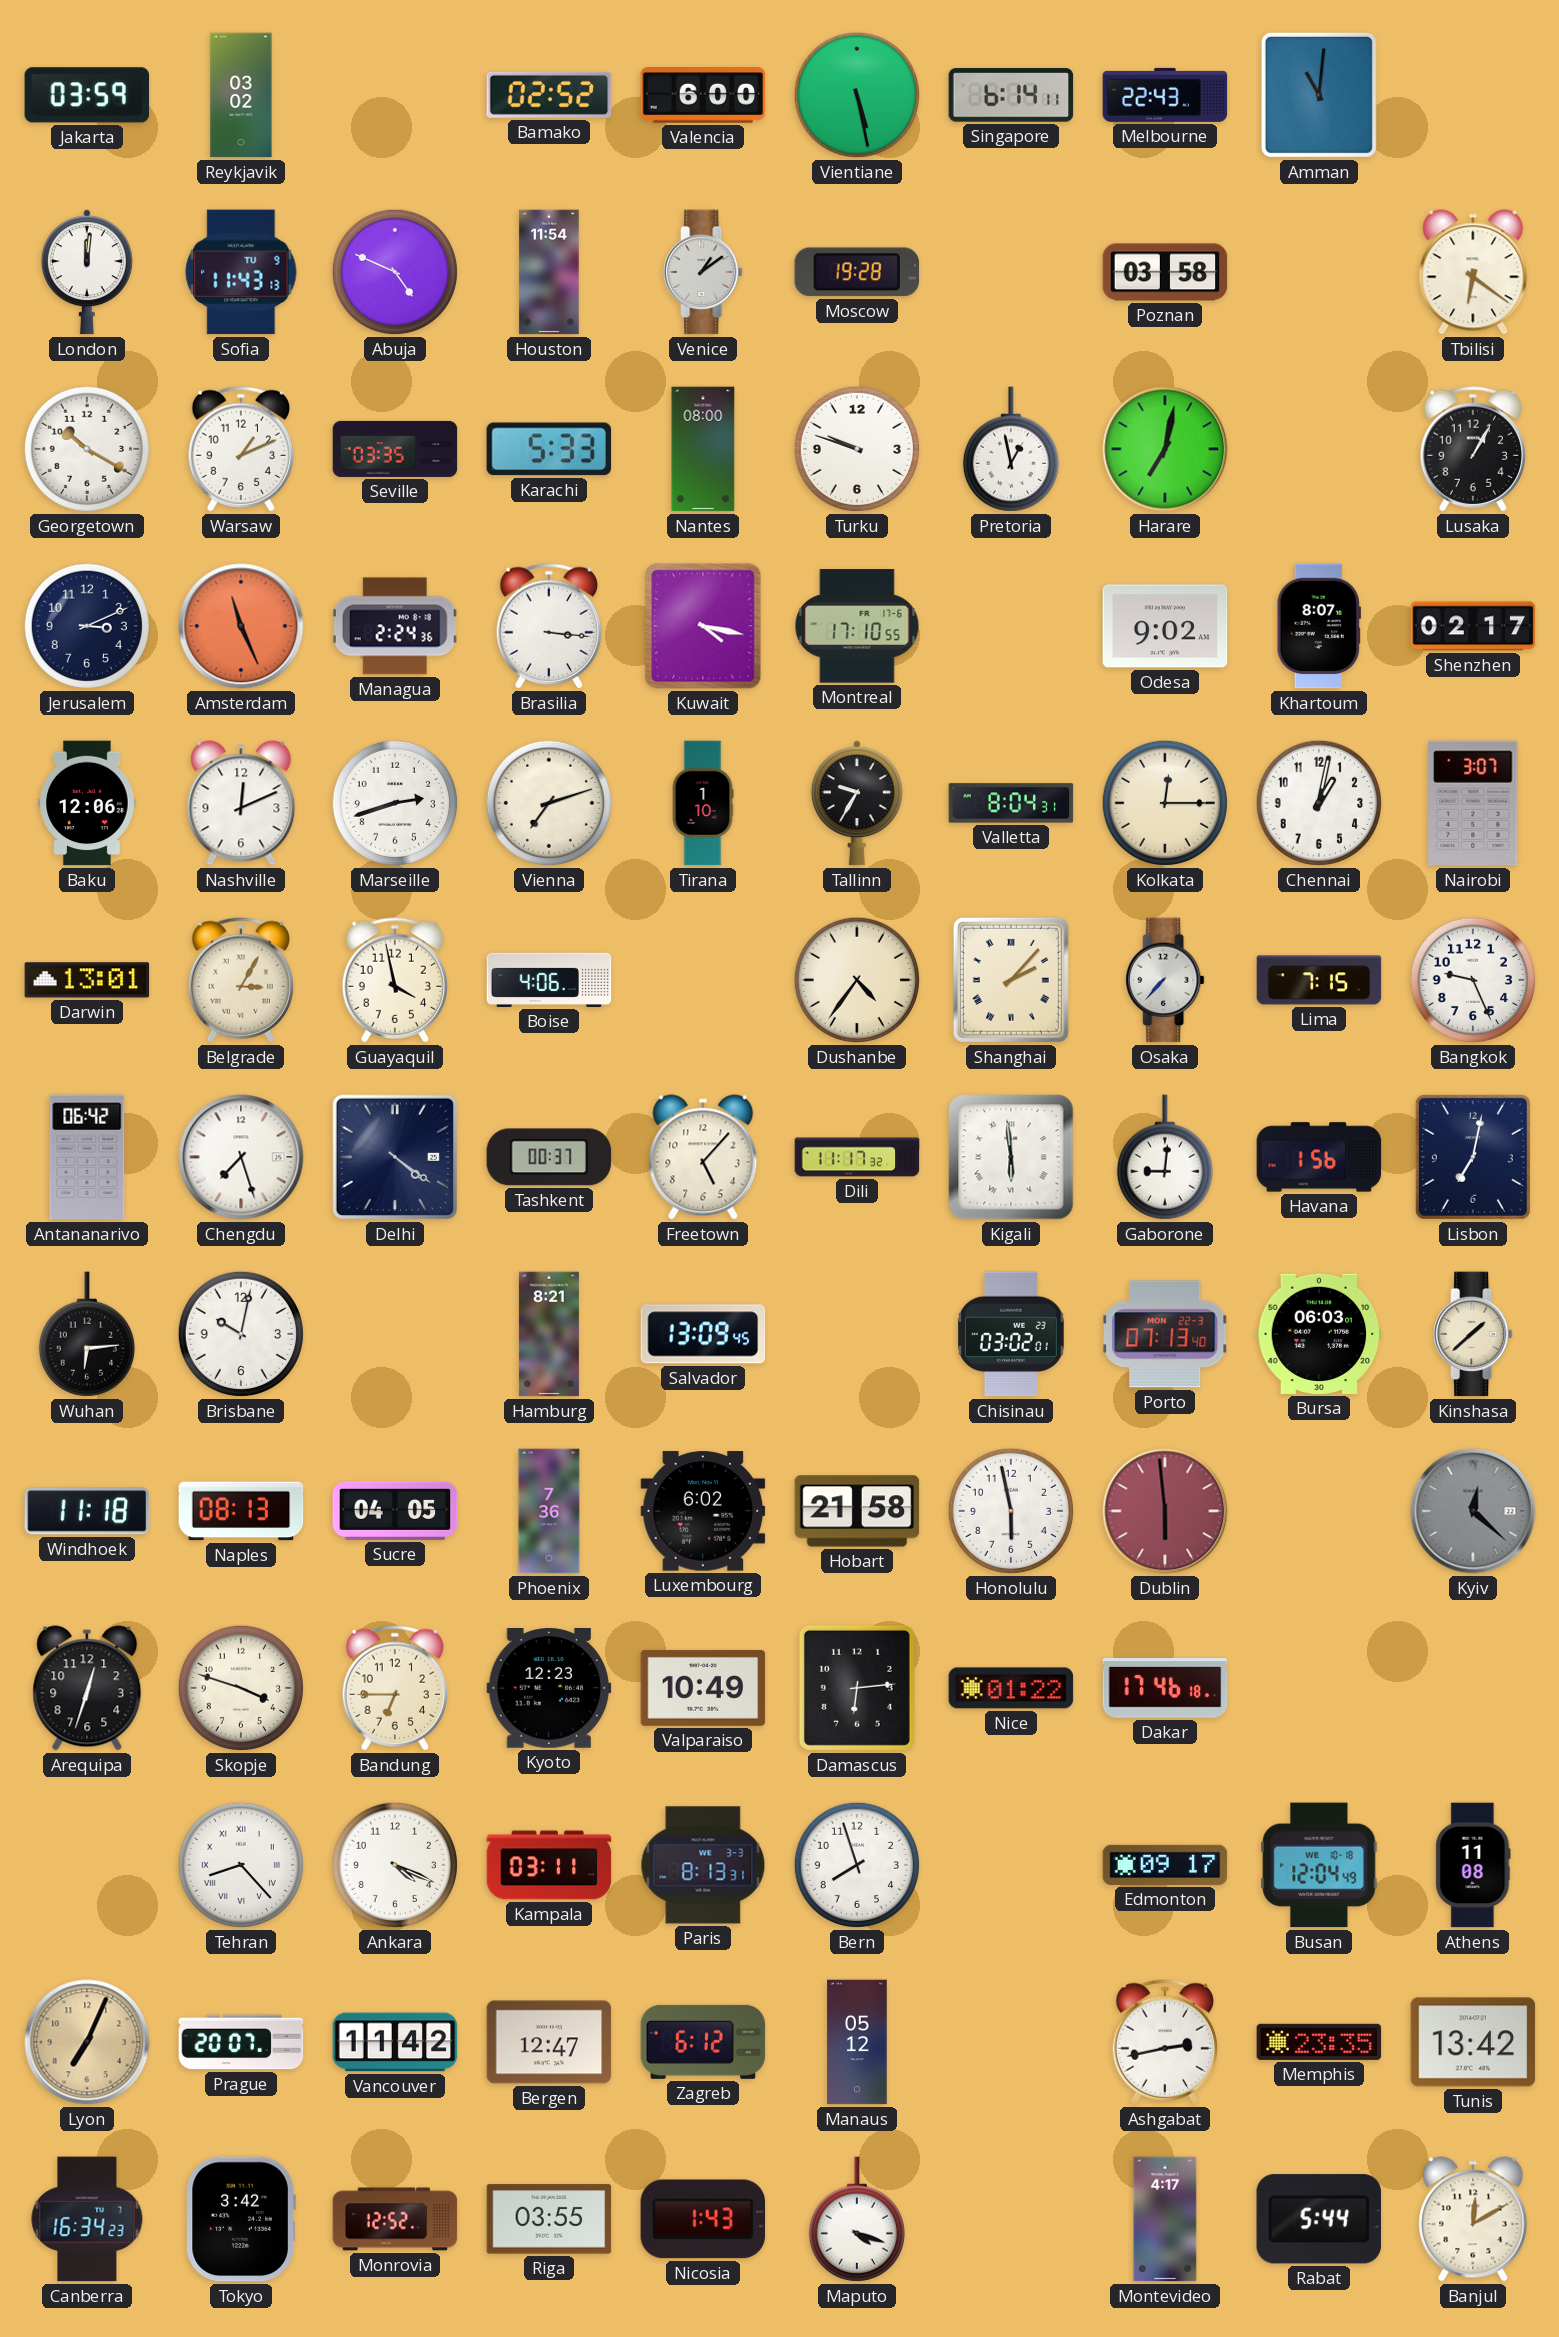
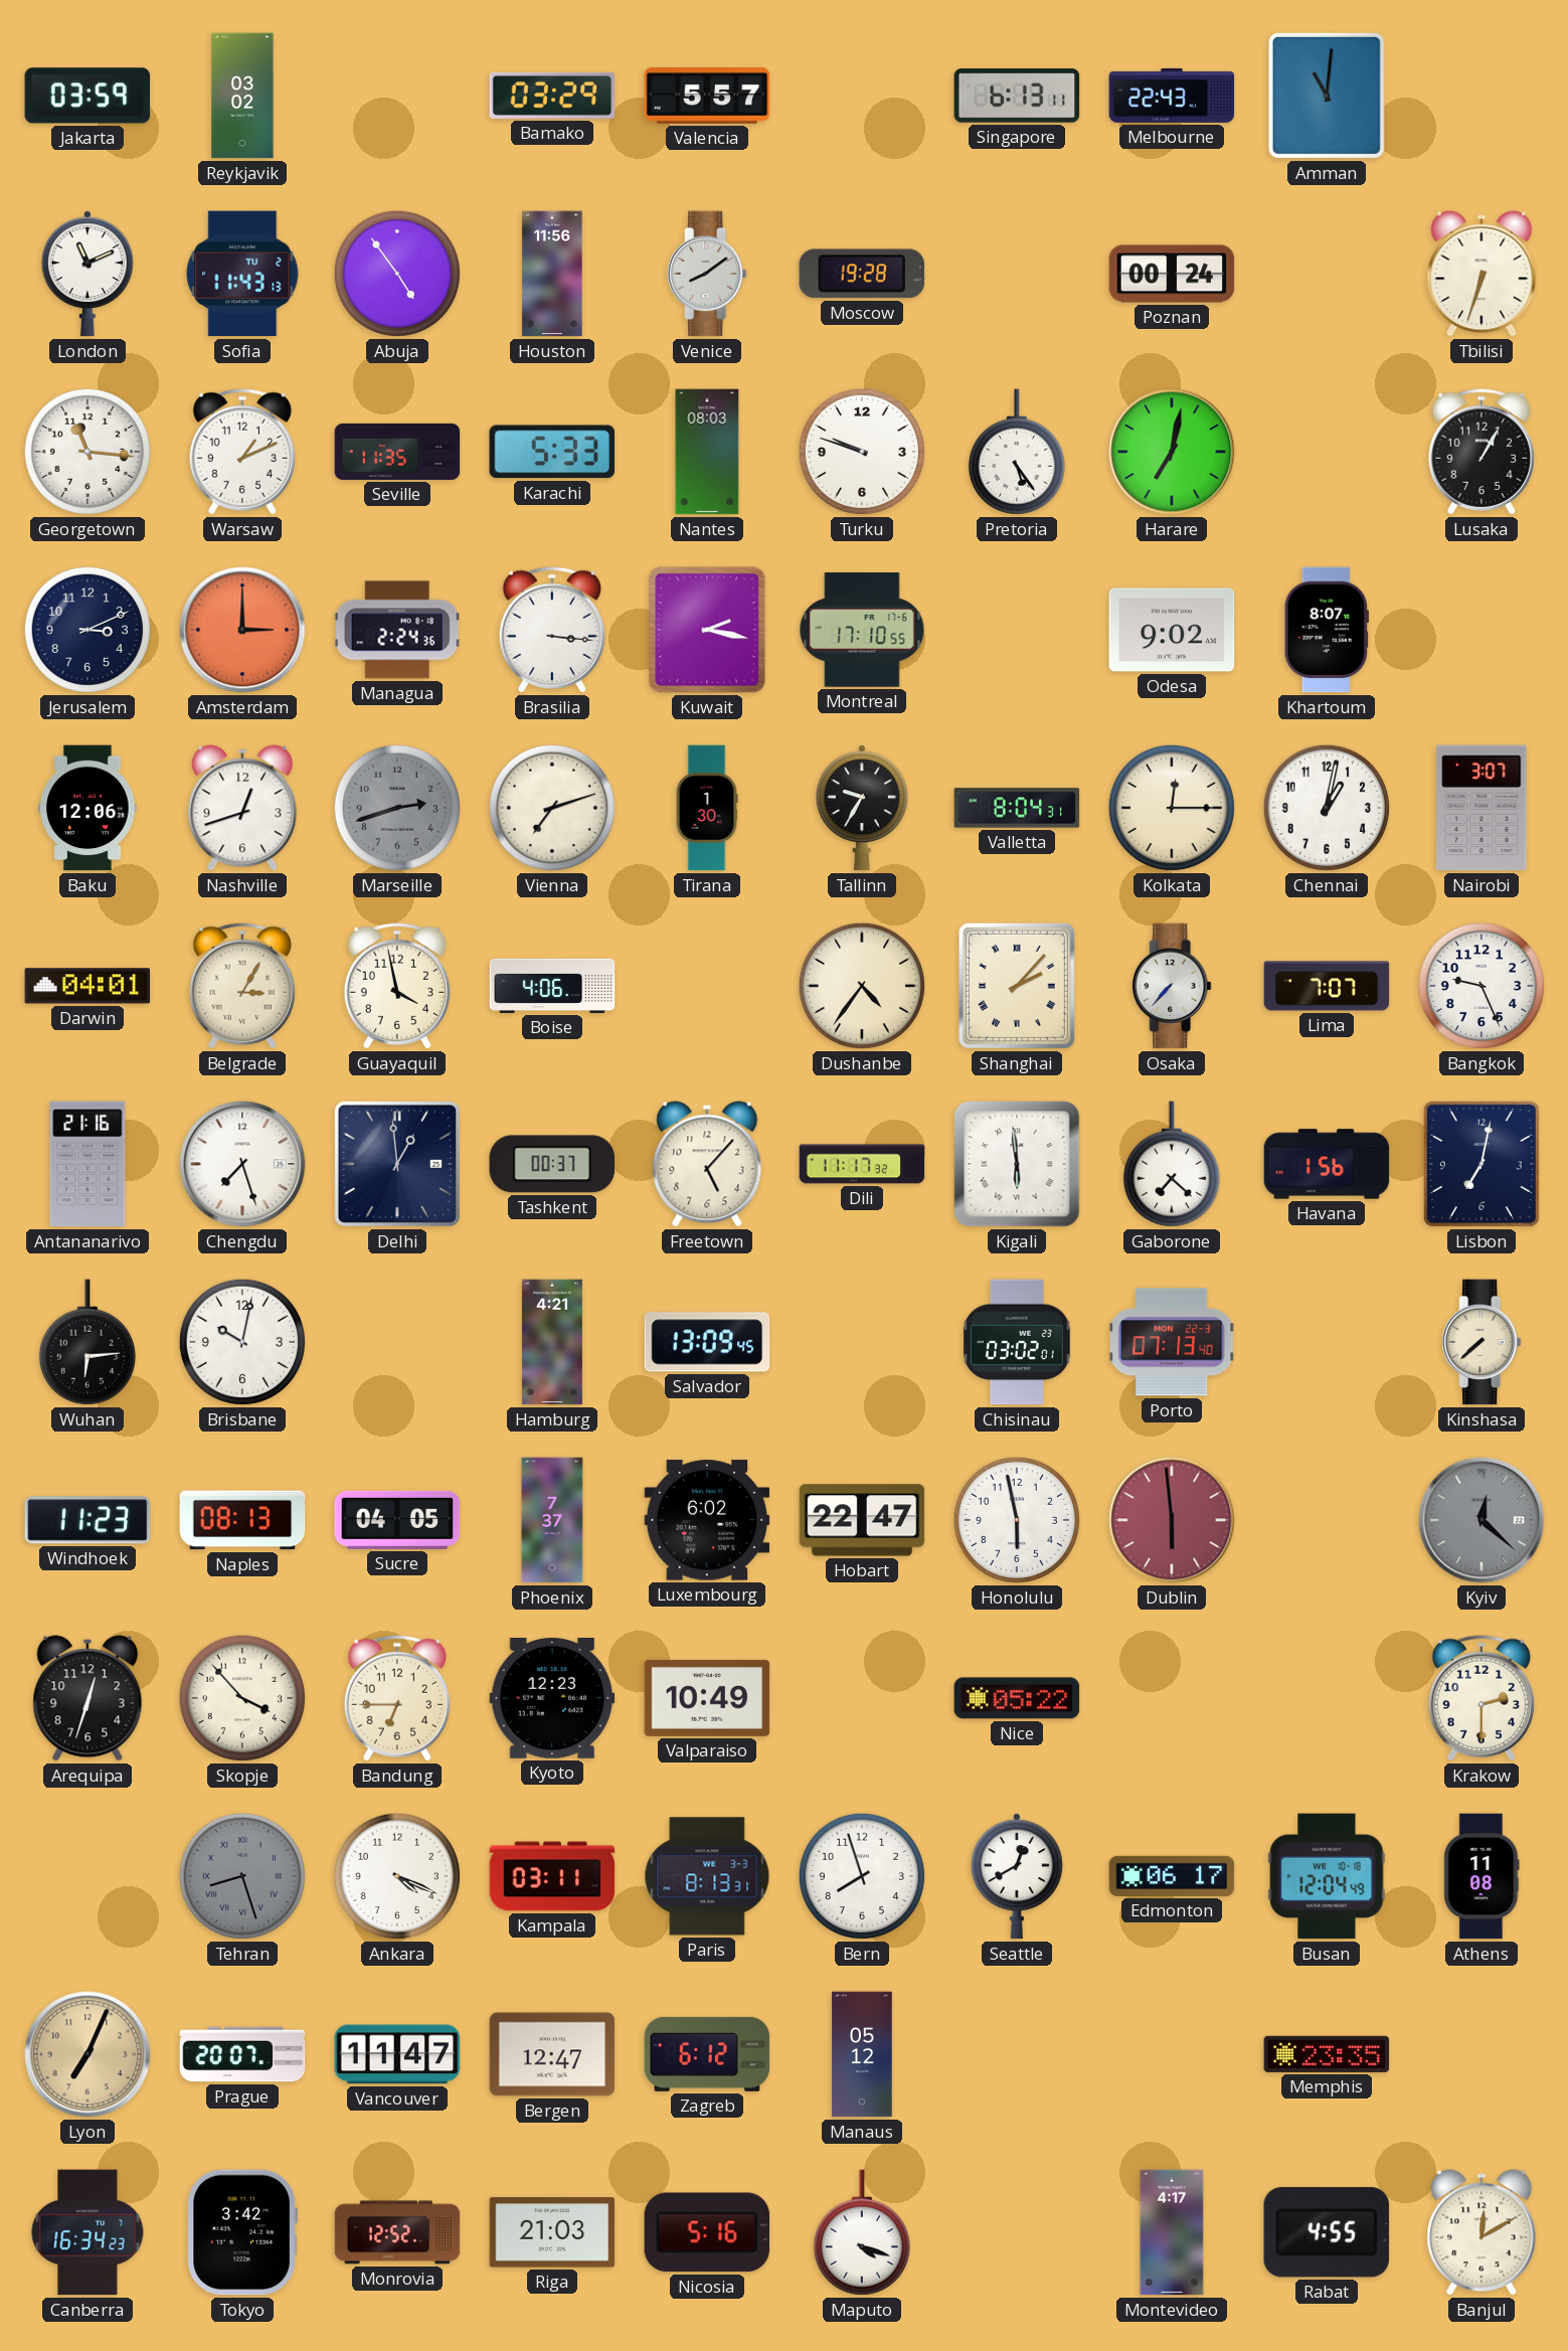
Bamako: 02:52 -> 03:29
Valencia: 6:00 -> 5:57
Vientiane: 5:28 -> none
Singapore: 6:14 -> 6:13
London: 12:01 -> 11:11
Sofia date: TU 9 -> TU 2
Abuja: 4:49 -> 4:54
Houston: 11:54 -> 11:56
Venice: 1:09 -> 8:09
Poznan: 03:58 -> 00:24
Tbilisi: 6:21 -> 6:33
Georgetown: 10:20 -> 11:16
Seville: 03:35 -> 11:35
Nantes: 08:00 -> 08:03
Pretoria: 12:58 -> 5:24
Amsterdam: 11:26 -> 3:00
Kuwait: 4:17 -> 2:17
Shenzhen: 02:17 -> none
Nashville: 12:11 -> 12:42
Marseille dial: white -> grey
Tirana: 1:10 -> 1:30
Darwin: 13:01 -> 04:01
Lima: 7:15 -> 7:07
Antananarivo: 06:42 -> 21:16
Delhi: 4:21 -> 12:59
Gaborone: 9:01 -> 7:22
Hamburg: 8:21 -> 4:21
Bursa: 06:03 -> none
Kinshasa: 1:38 -> 7:38
Windhoek: 11:18 -> 11:23
Phoenix: 7:36 -> 7:37
Hobart: 21:58 -> 22:47
Skopje: 3:48 -> 3:53
Damascus: 6:14 -> none
Nice: 01:22 -> 05:22
Dakar: 17:46 -> none
Krakow: none -> 2:30
Tehran: 8:23 -> 8:27
Tehran dial: white -> grey
Seattle: none -> 12:40
Edmonton: 09:17 -> 06:17
Vancouver: 11:42 -> 11:47
Ashgabat: 2:43 -> none
Tunis: 13:42 -> none
Riga: 03:55 -> 21:03
Nicosia: 1:43 -> 5:16
Rabat: 5:44 -> 4:55
